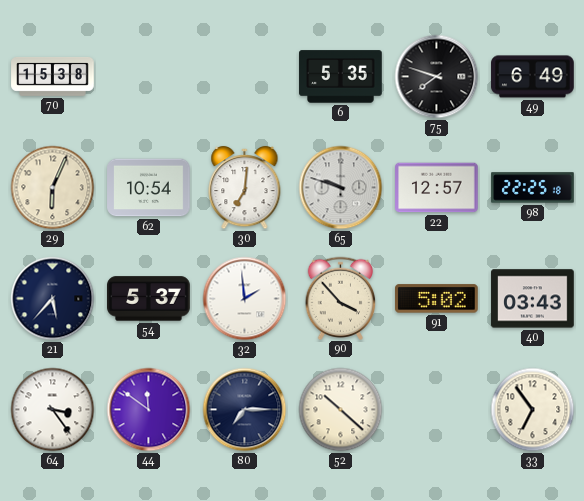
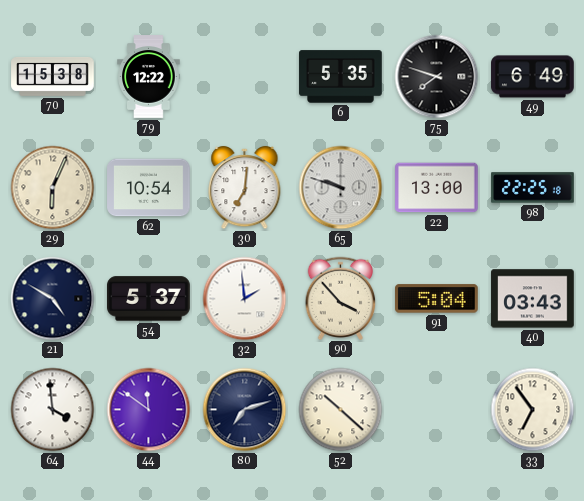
79: none -> 12:22
22: 12:57 -> 13:00
21: 5:37 -> 4:50
91: 5:02 -> 5:04
64: 3:24 -> 3:59
80: 7:15 -> 7:12
